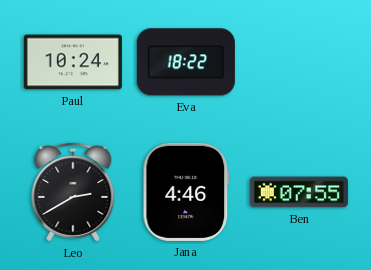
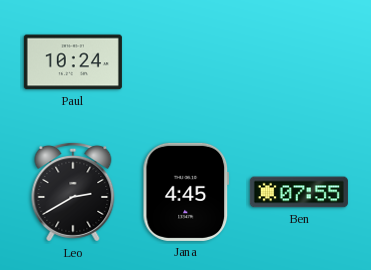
Eva: 18:22 -> none
Jana: 4:46 -> 4:45
